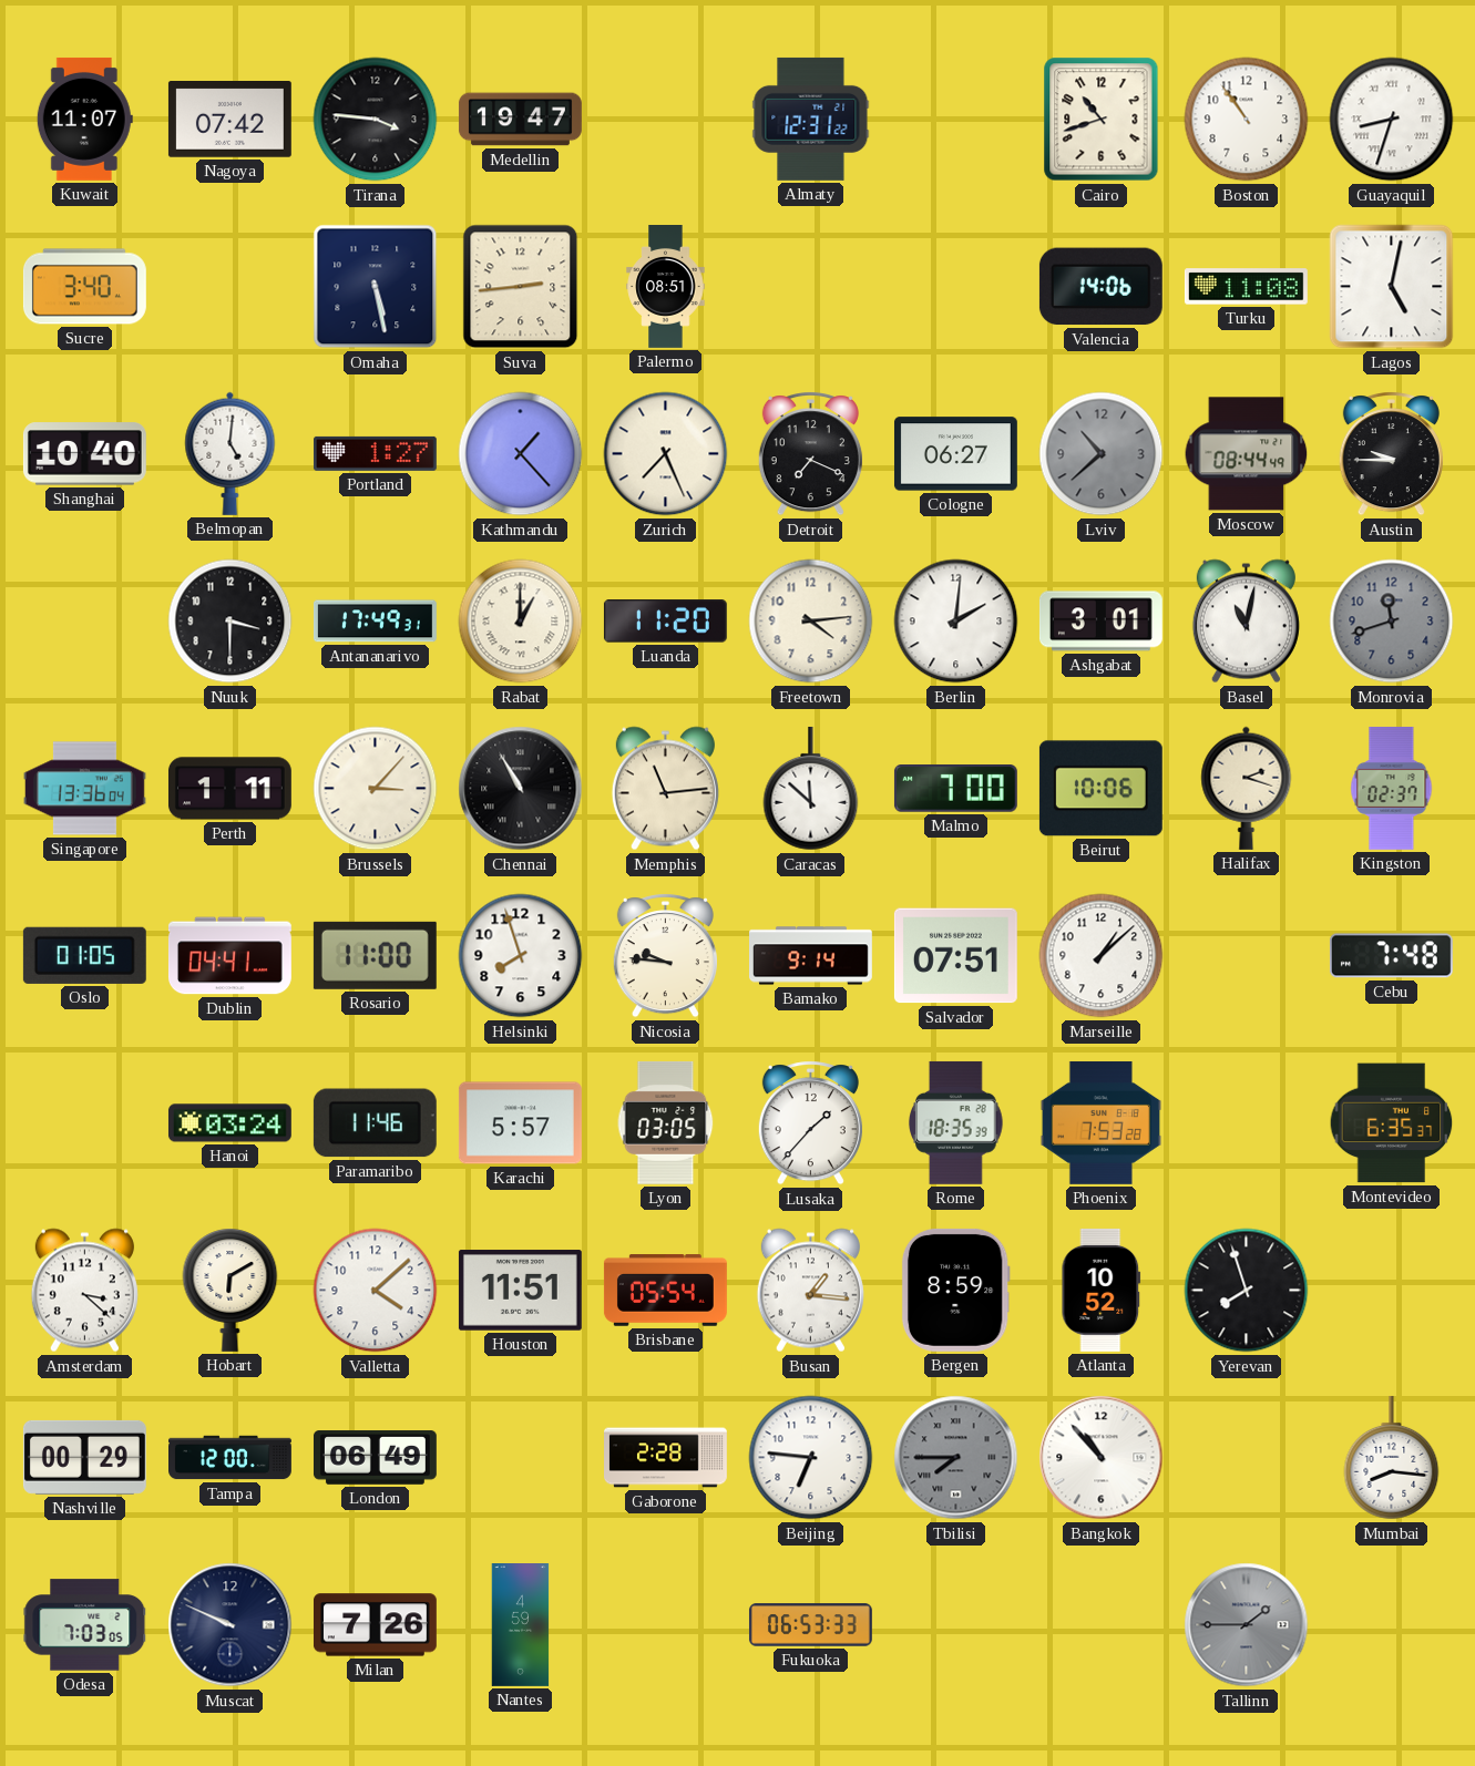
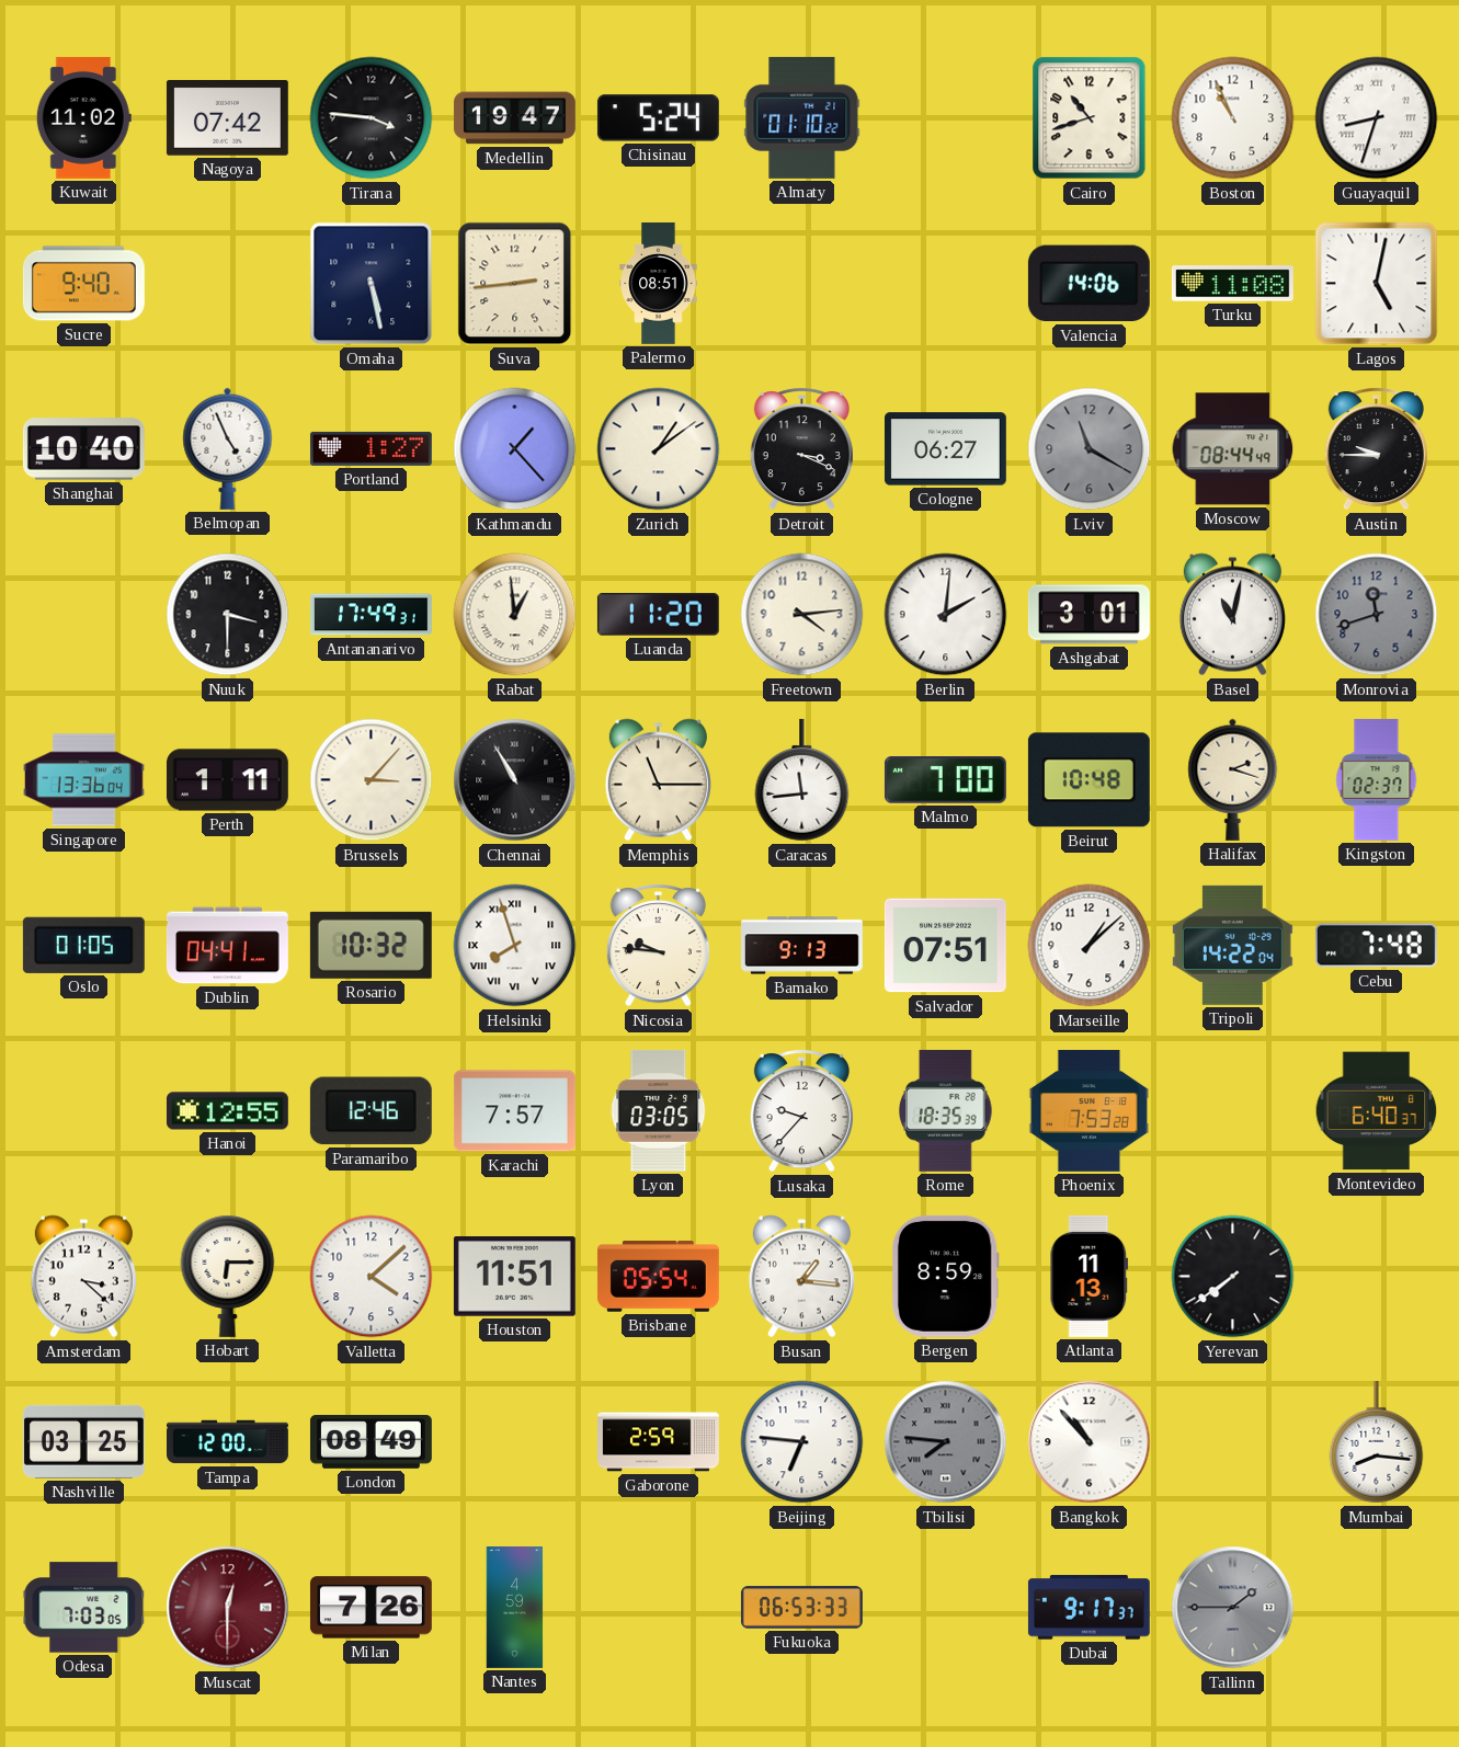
Kuwait: 11:07 -> 11:02
Chisinau: none -> 5:24
Almaty: 12:31 -> 01:10
Boston: 10:54 -> 10:56
Sucre: 3:40 -> 9:40
Belmopan: 5:01 -> 4:56
Zurich: 7:26 -> 1:09
Detroit: 7:19 -> 3:19
Lviv: 10:38 -> 11:20
Rabat: 1:00 -> 12:59
Memphis: 11:14 -> 11:15
Caracas: 11:52 -> 11:44
Beirut: 10:06 -> 10:48
Rosario: 11:00 -> 10:32
Helsinki numerals: Arabic -> Roman
Bamako: 9:14 -> 9:13
Tripoli: none -> 14:22
Hanoi: 03:24 -> 12:55
Paramaribo: 11:46 -> 12:46
Karachi: 5:57 -> 7:57
Lusaka: 1:37 -> 9:37
Montevideo: 6:35 -> 6:40
Hobart: 6:10 -> 6:15
Atlanta: 10:52 -> 11:13
Yerevan: 7:57 -> 7:39
Nashville: 00:29 -> 03:25
London: 06:49 -> 08:49
Gaborone: 2:28 -> 2:59
Tbilisi: 7:45 -> 7:46
Muscat: 9:49 -> 12:30
Muscat dial: navy -> burgundy
Dubai: none -> 9:17
